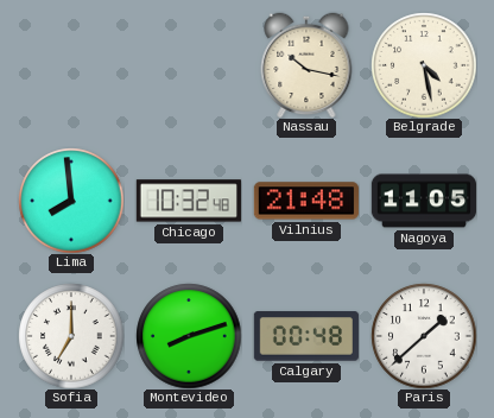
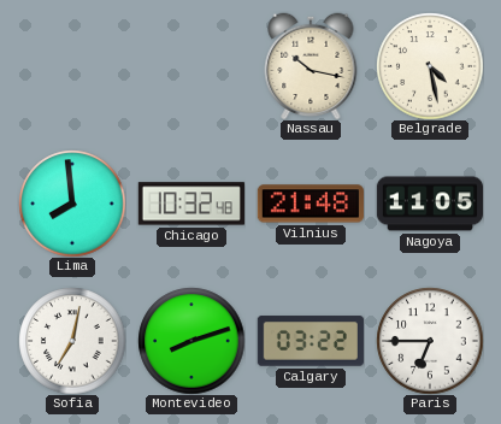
Sofia: 7:00 -> 7:02
Calgary: 00:48 -> 03:22
Paris: 1:38 -> 6:45
